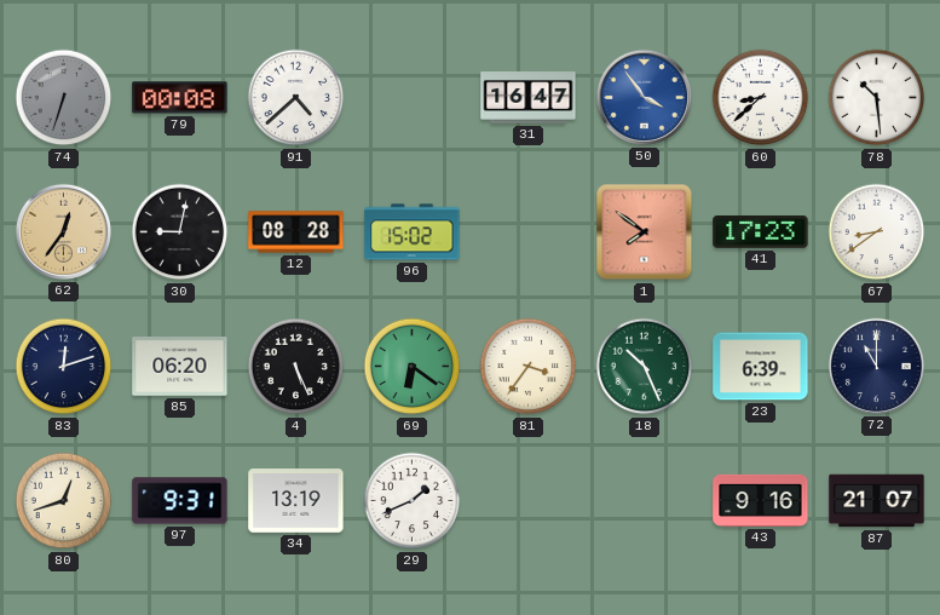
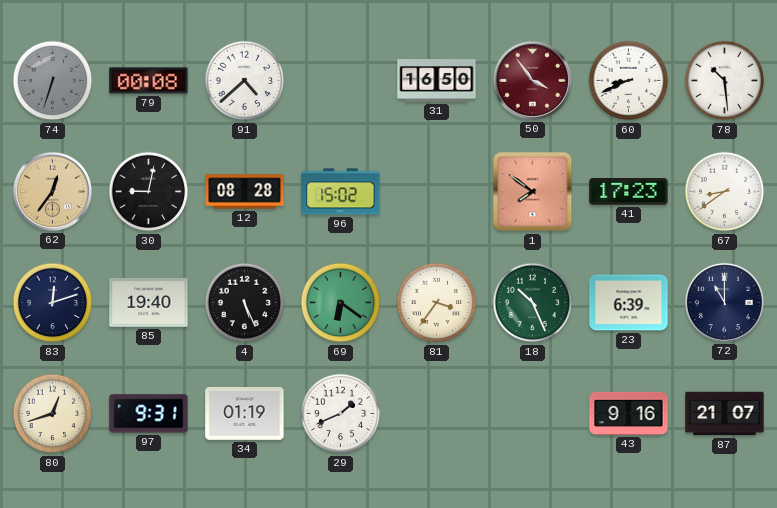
31: 16:47 -> 16:50
50 dial: blue -> burgundy
60: 8:38 -> 8:41
85: 06:20 -> 19:40
34: 13:19 -> 01:19
